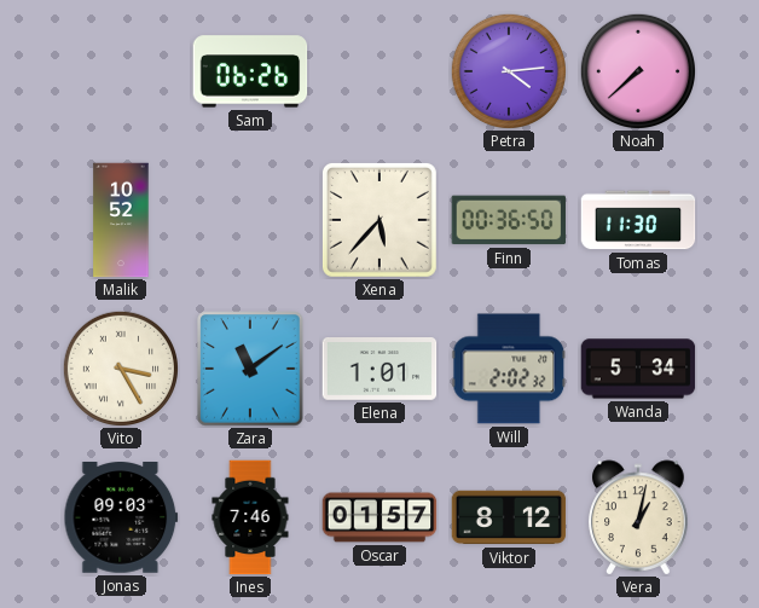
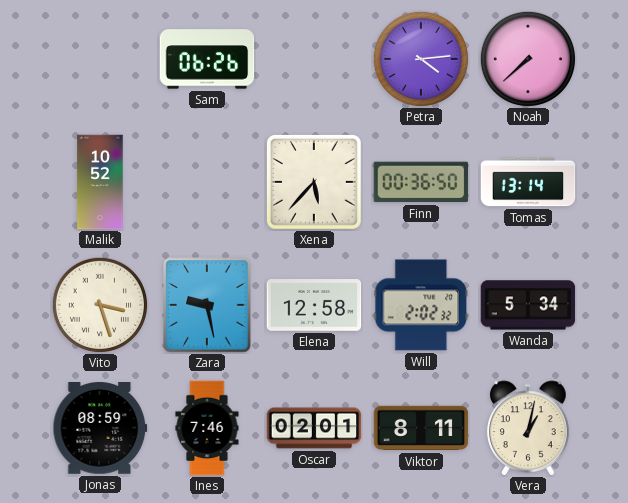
Tomas: 11:30 -> 13:14
Vito: 3:25 -> 3:27
Zara: 11:09 -> 9:28
Elena: 1:01 -> 12:58
Jonas: 09:03 -> 08:59
Oscar: 01:57 -> 02:01
Viktor: 8:12 -> 8:11
